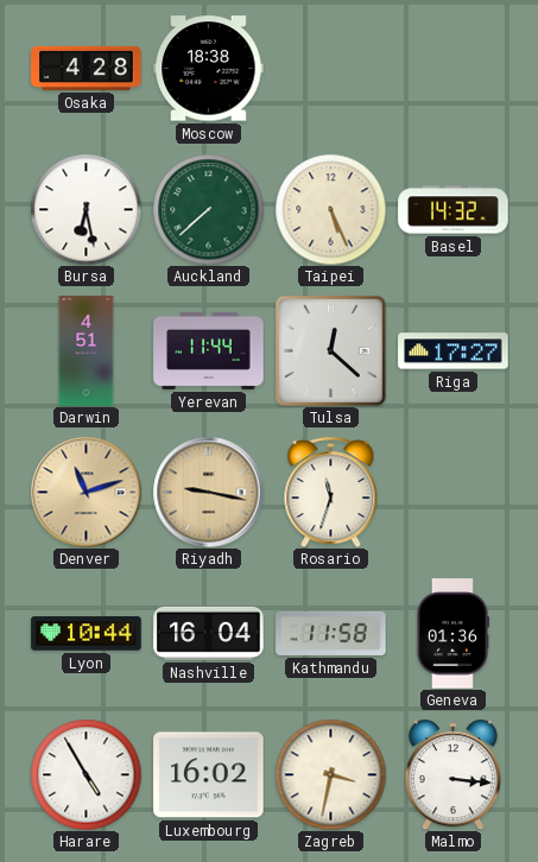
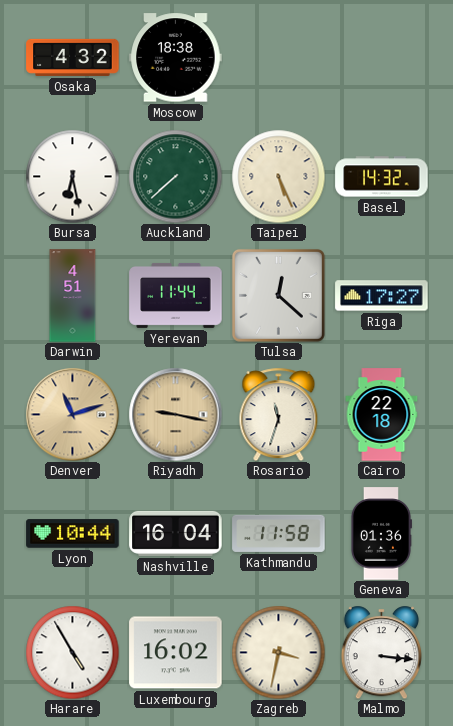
Osaka: 4:28 -> 4:32
Cairo: none -> 22:18
